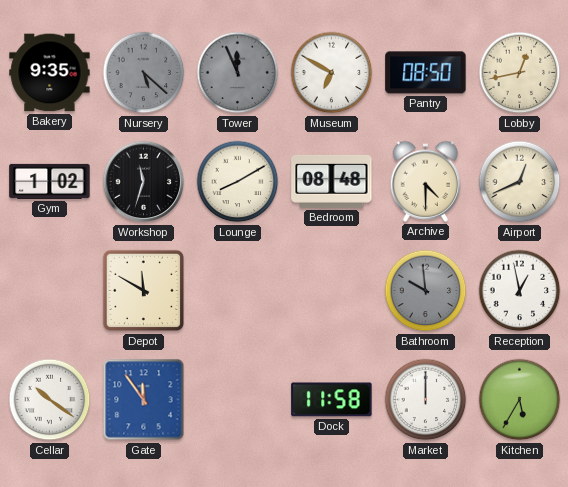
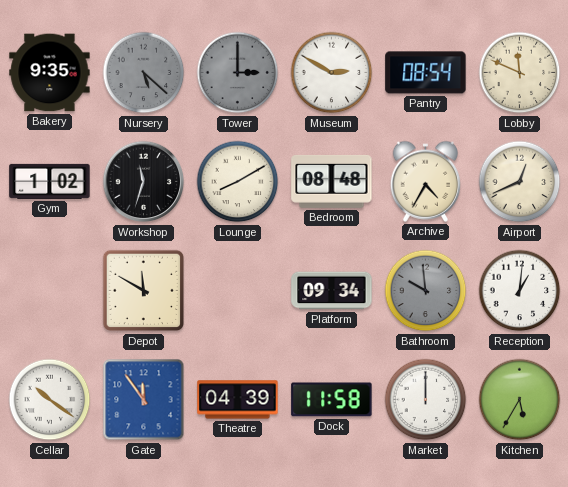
Tower: 11:56 -> 3:00
Museum: 6:50 -> 2:50
Pantry: 08:50 -> 08:54
Lobby: 12:43 -> 11:49
Archive: 4:30 -> 4:35
Platform: none -> 09:34
Reception: 12:58 -> 1:01
Theatre: none -> 04:39
